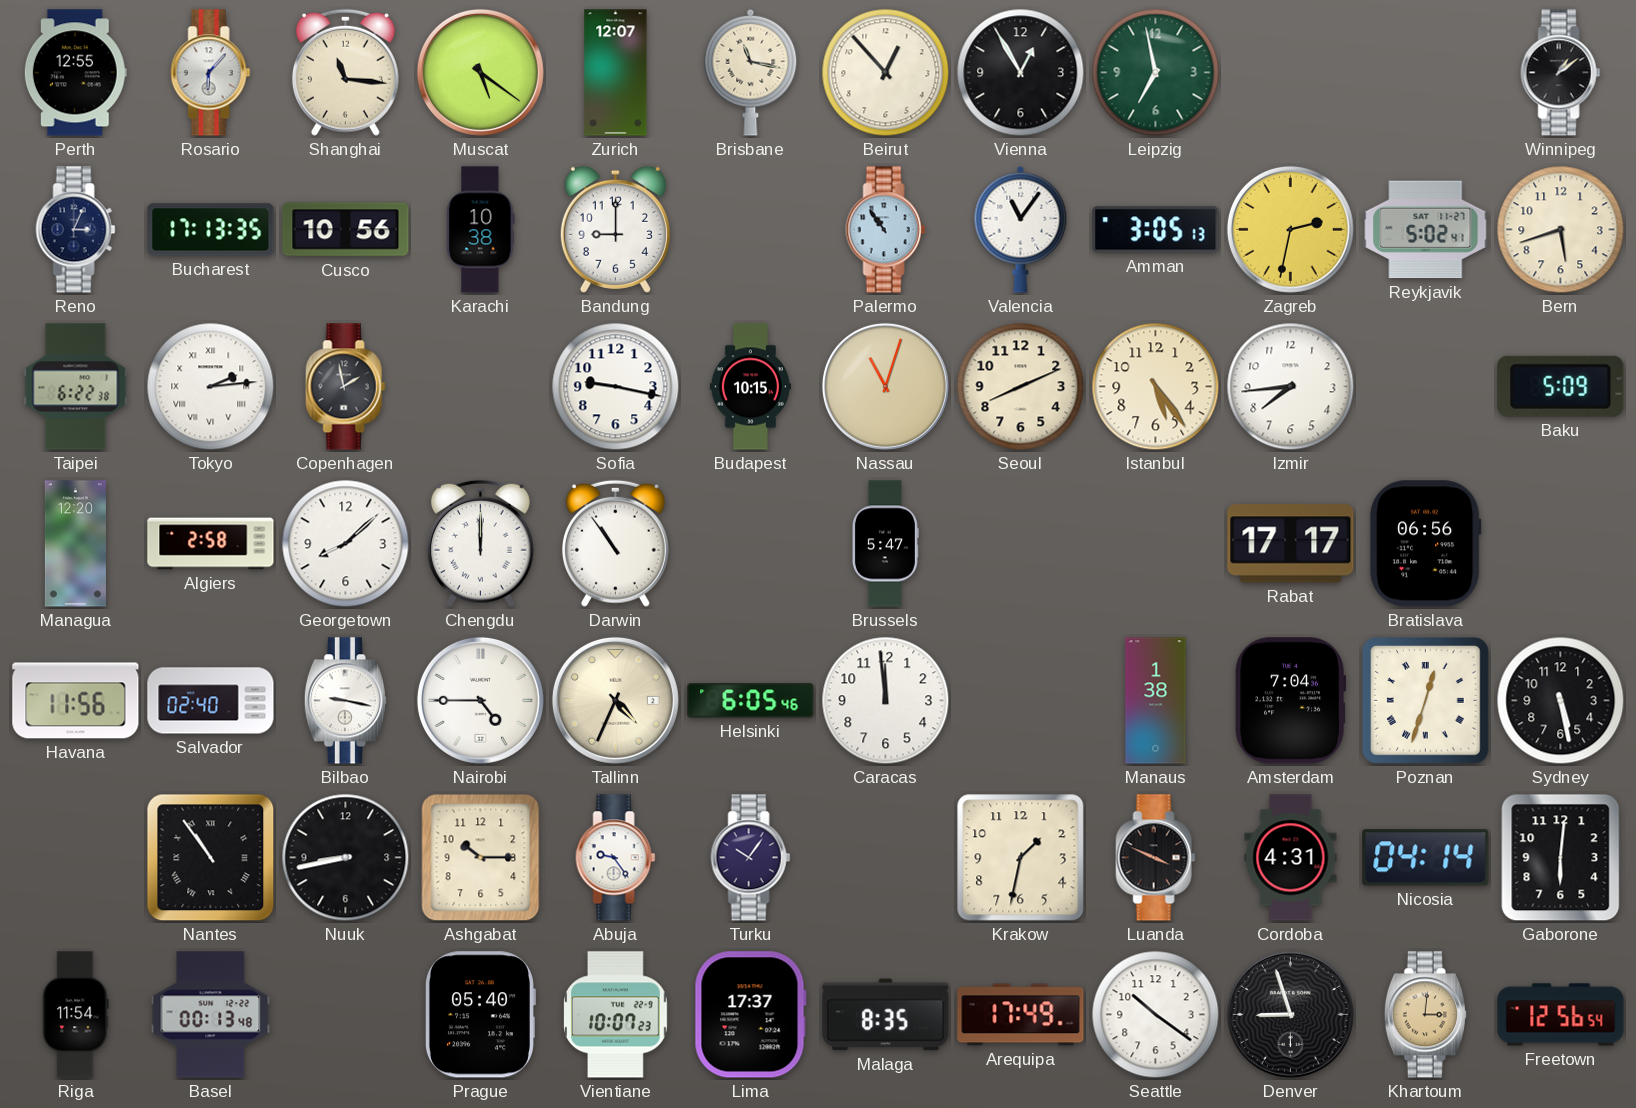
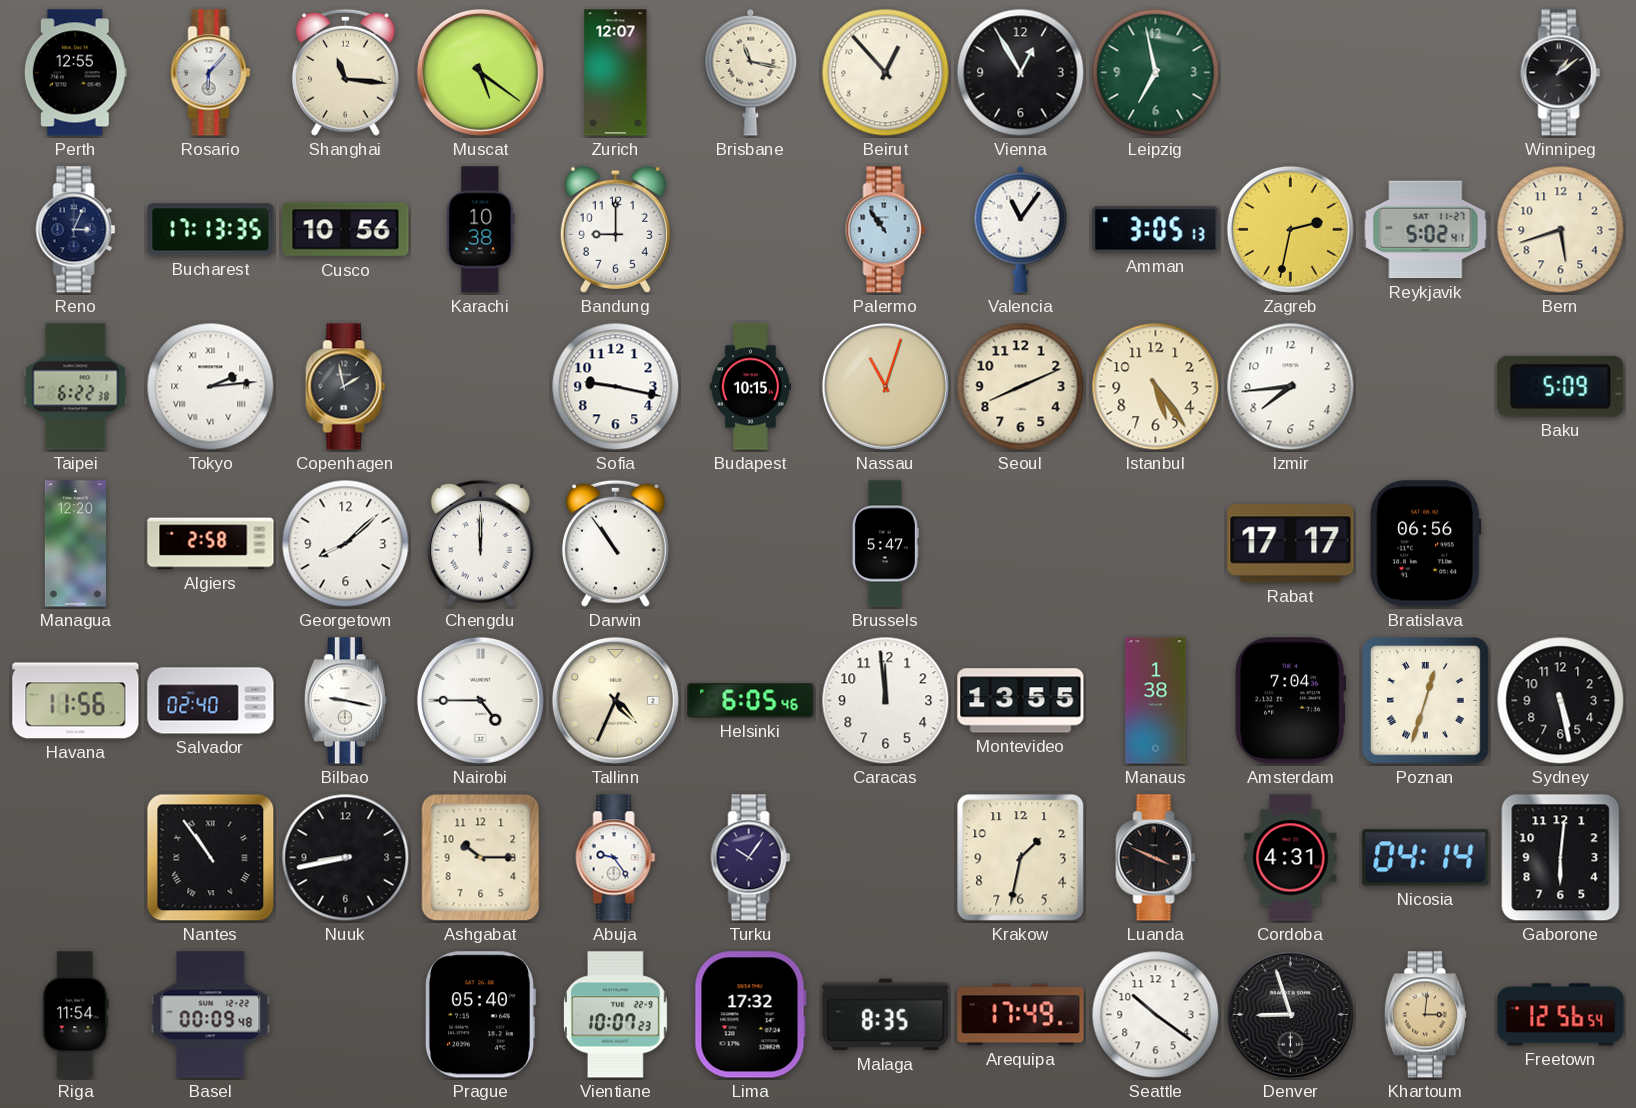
Montevideo: none -> 13:55
Basel: 00:13 -> 00:09
Lima: 17:37 -> 17:32
